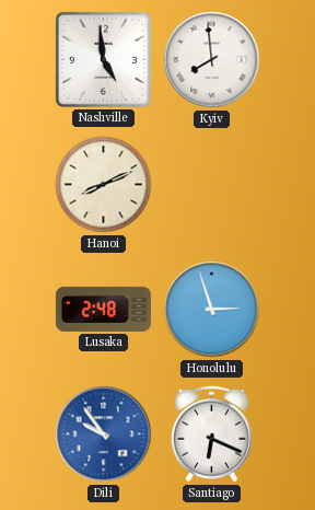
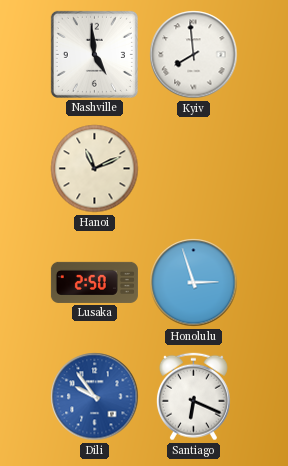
Hanoi: 8:11 -> 11:11
Lusaka: 2:48 -> 2:50
